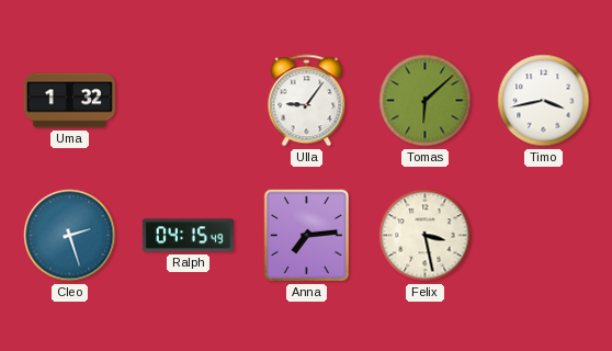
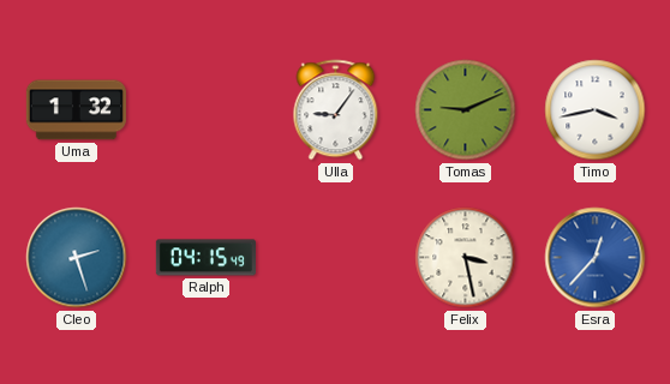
Tomas: 6:08 -> 9:11
Anna: 7:14 -> none
Esra: none -> 12:37
